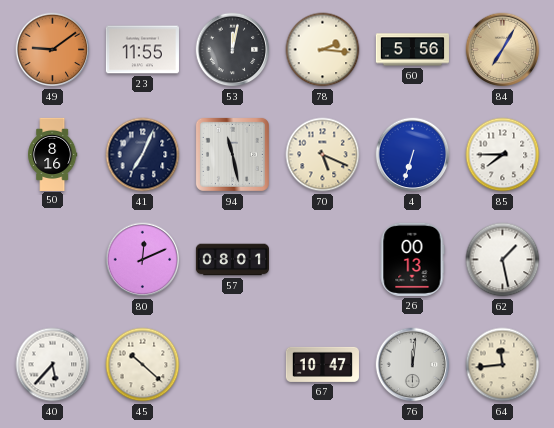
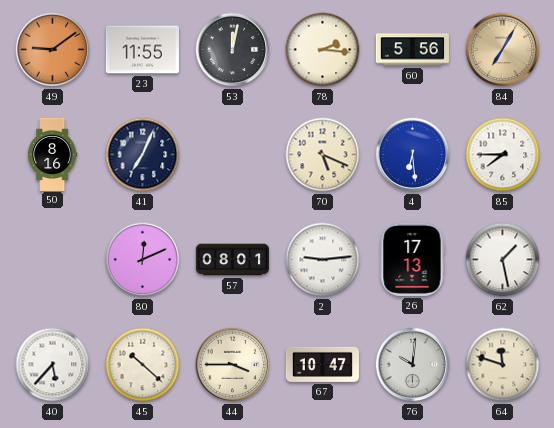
94: 11:28 -> none
4: 6:33 -> 6:29
2: none -> 9:14
26: 00:13 -> 17:13
44: none -> 3:45
76: 12:01 -> 10:01
64: 11:44 -> 11:48
